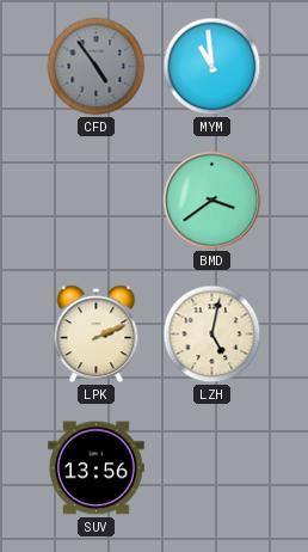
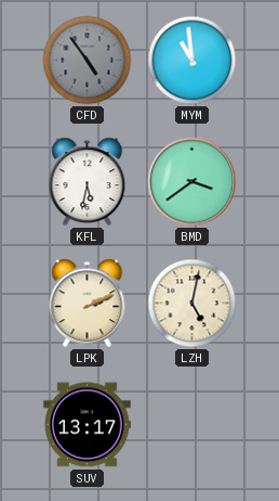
KFL: none -> 5:32
SUV: 13:56 -> 13:17
